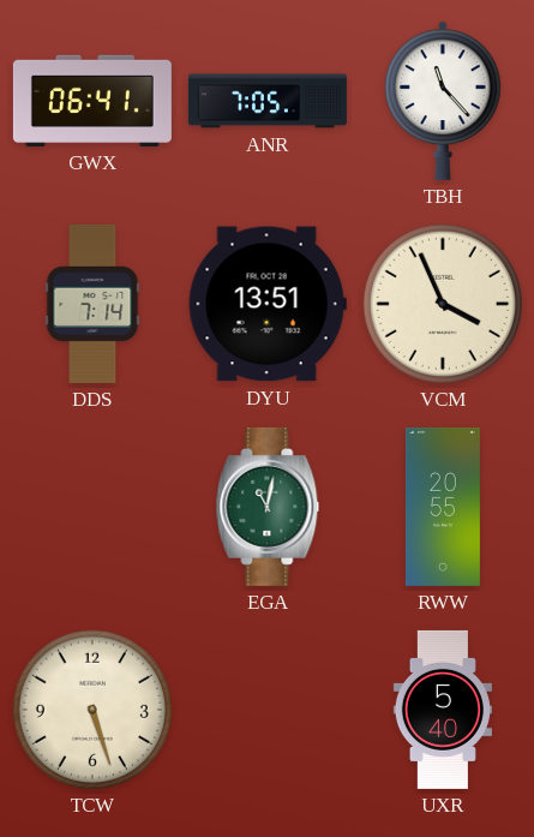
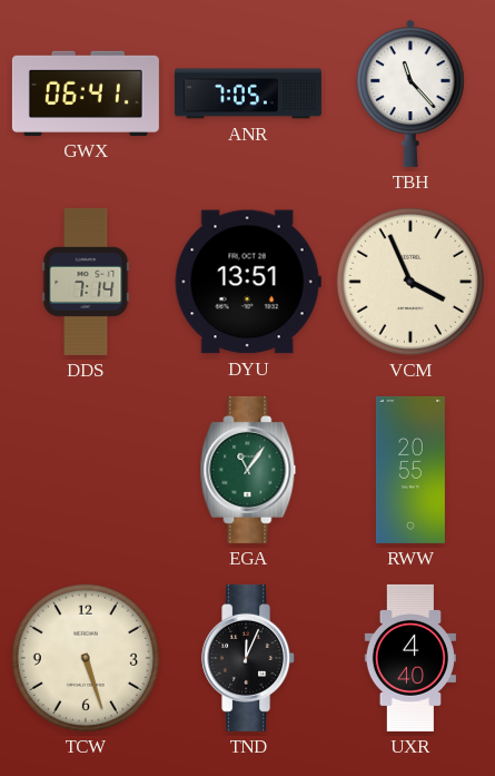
EGA: 11:02 -> 11:06
TND: none -> 12:04
UXR: 5:40 -> 4:40
